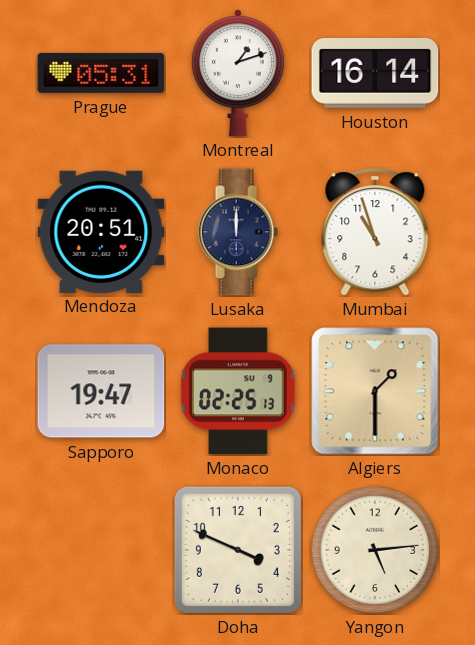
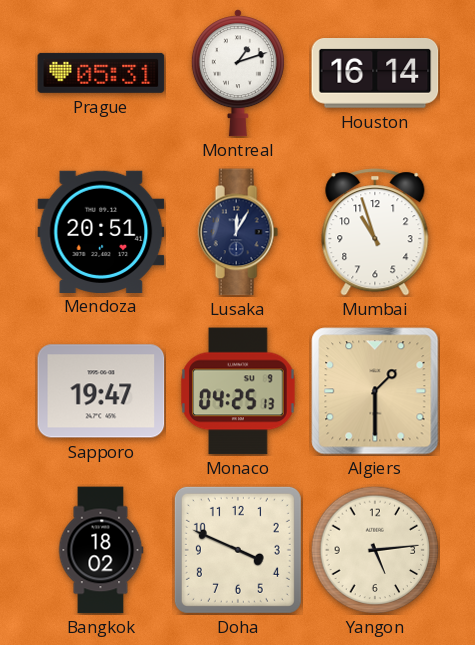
Lusaka: 12:00 -> 12:05
Monaco: 02:25 -> 04:25
Bangkok: none -> 18:02
